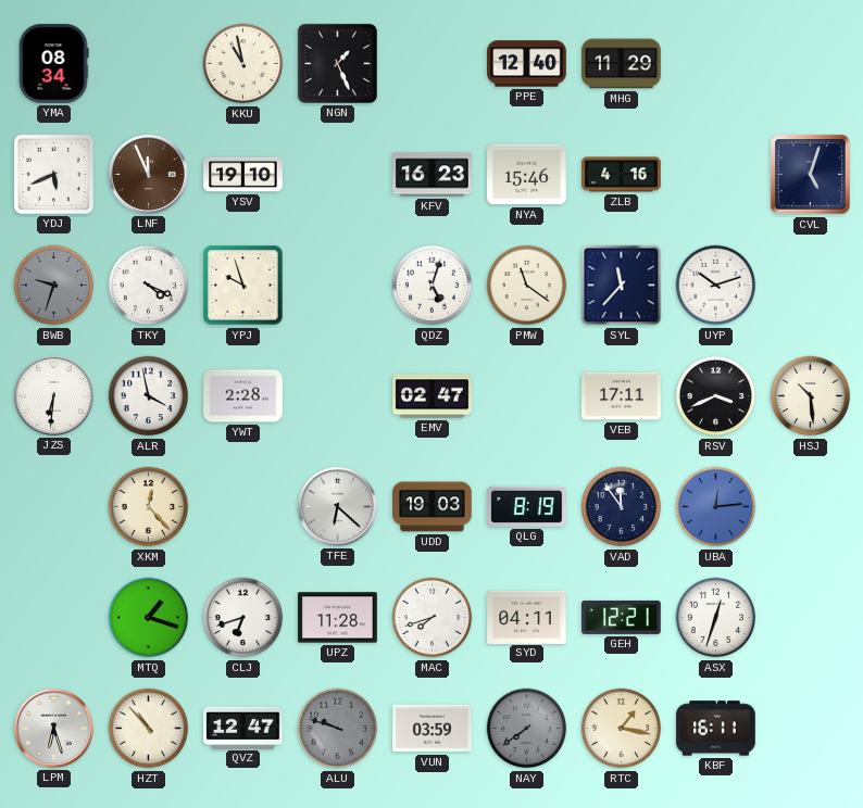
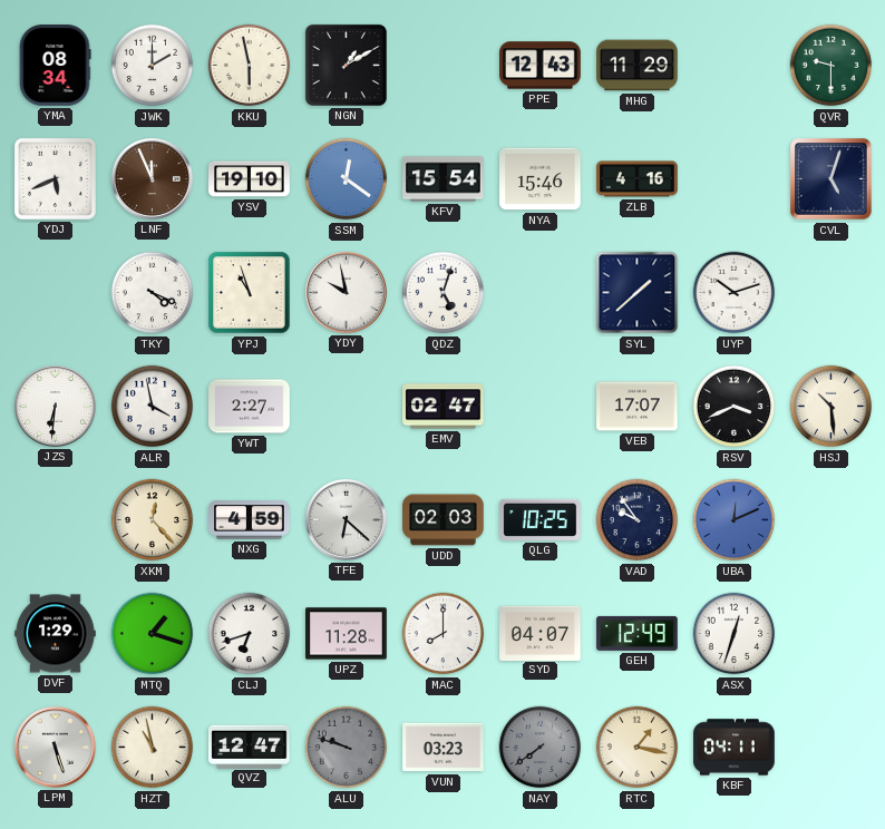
JWK: none -> 2:00
KKU: 10:58 -> 5:58
NGN: 1:26 -> 1:10
PPE: 12:40 -> 12:43
QVR: none -> 9:30
SSM: none -> 12:21
KFV: 16:23 -> 15:54
BWB: 9:33 -> none
YPJ: 9:57 -> 10:57
YDY: none -> 9:58
PMW: 11:21 -> none
SYL: 11:37 -> 1:38
YWT: 2:28 -> 2:27
VEB: 17:11 -> 17:07
NXG: none -> 4:59
UDD: 19:03 -> 02:03
QLG: 8:19 -> 10:25
VAD: 11:54 -> 9:54
UBA: 12:14 -> 12:11
DVF: none -> 1:29
MAC: 7:42 -> 8:00
SYD: 04:11 -> 04:07
GEH: 12:21 -> 12:49
LPM: 6:27 -> 5:27
HZT: 10:53 -> 10:58
VUN: 03:59 -> 03:23
KBF: 16:11 -> 04:11
